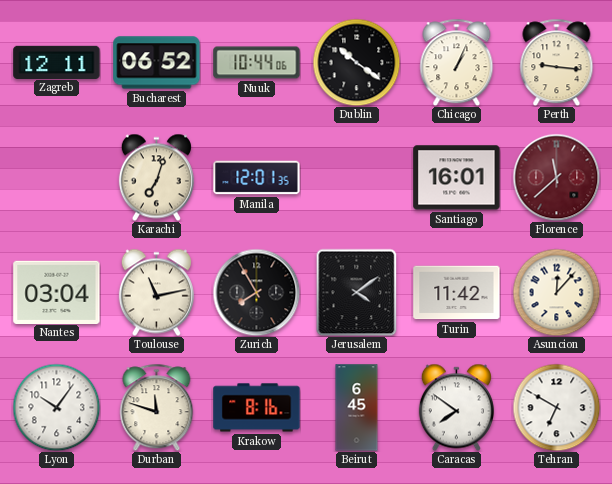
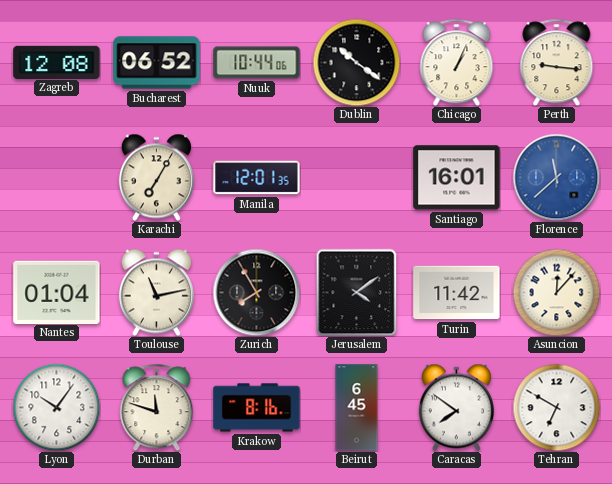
Zagreb: 12:11 -> 12:08
Karachi: 7:03 -> 7:05
Florence dial: burgundy -> blue
Nantes: 03:04 -> 01:04
